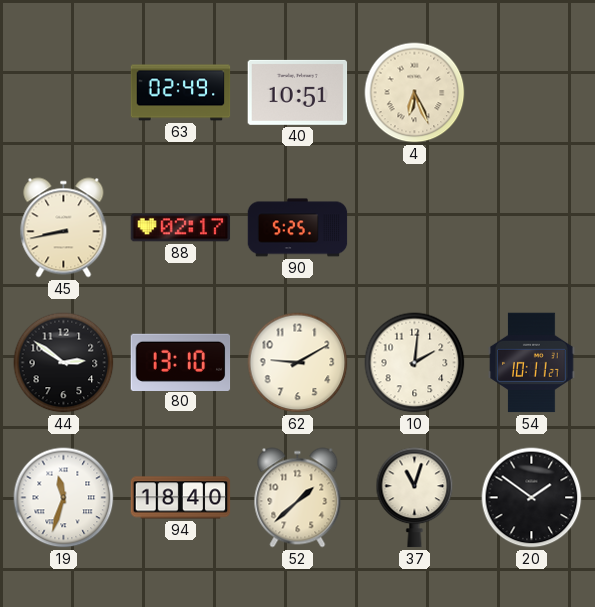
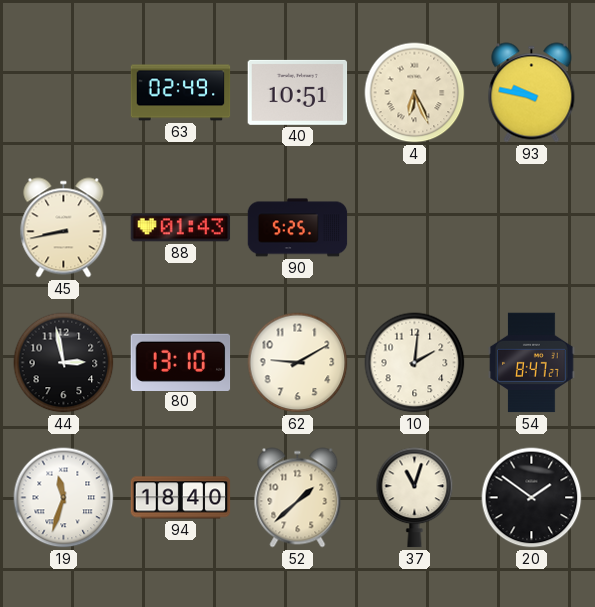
93: none -> 9:47
88: 02:17 -> 01:43
44: 2:51 -> 2:58
54: 10:11 -> 8:47
